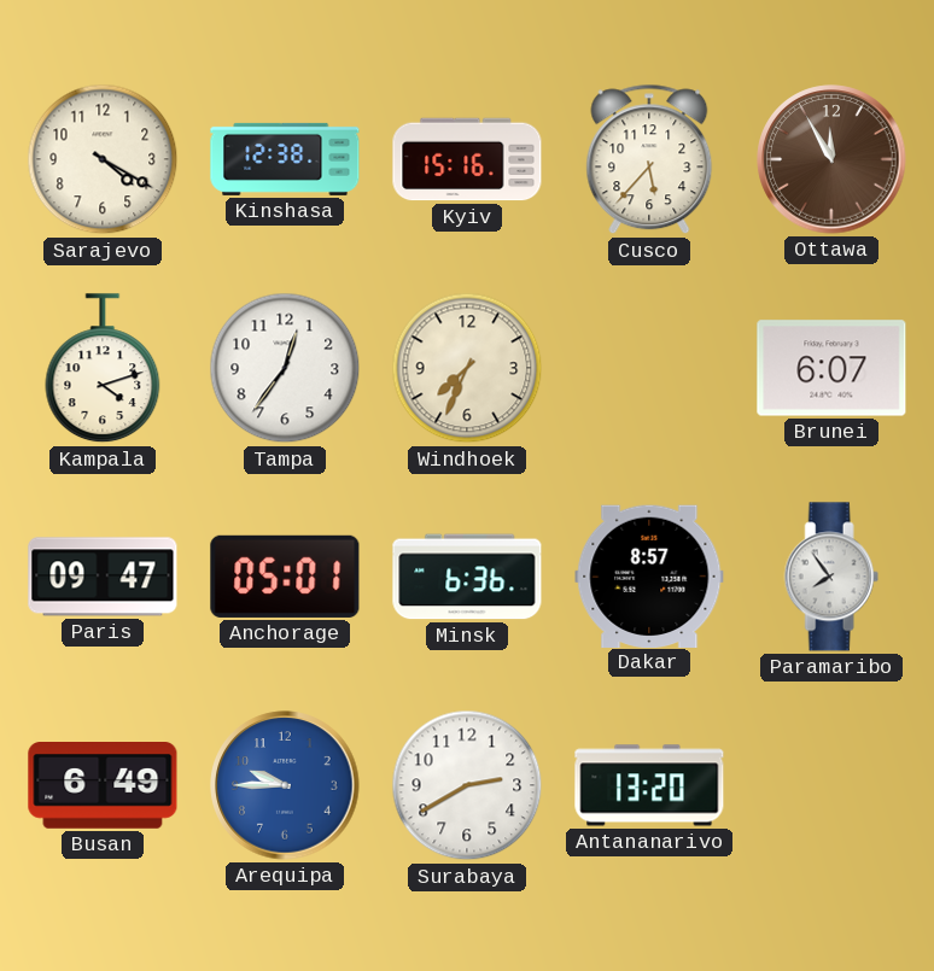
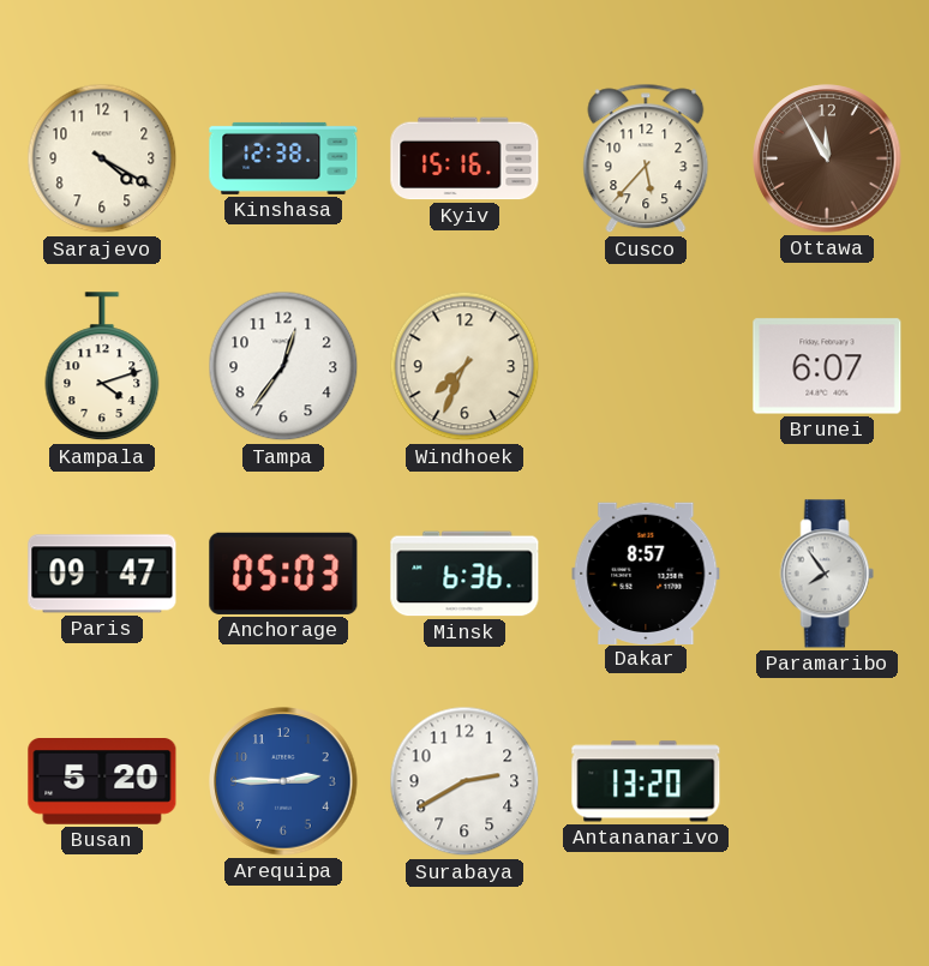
Anchorage: 05:01 -> 05:03
Busan: 6:49 -> 5:20
Arequipa: 9:45 -> 2:45
